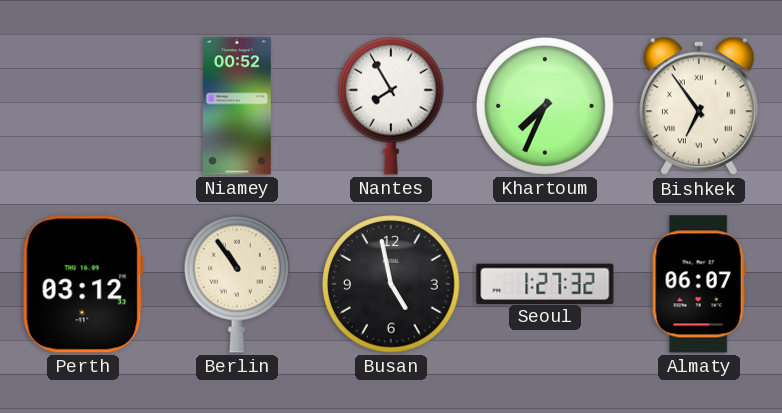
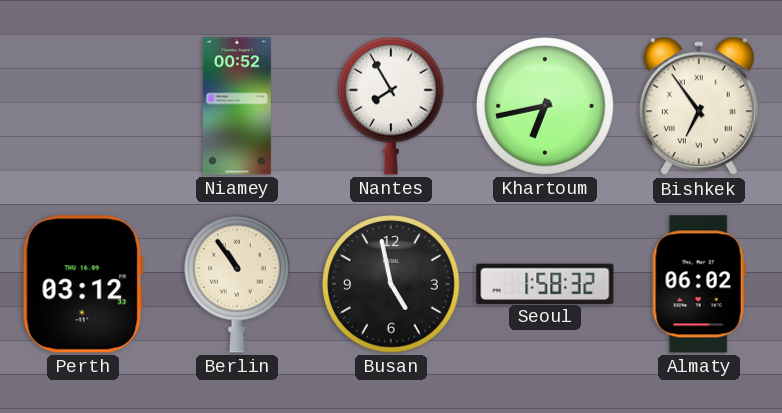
Khartoum: 7:34 -> 6:43
Seoul: 1:27 -> 1:58
Almaty: 06:07 -> 06:02
